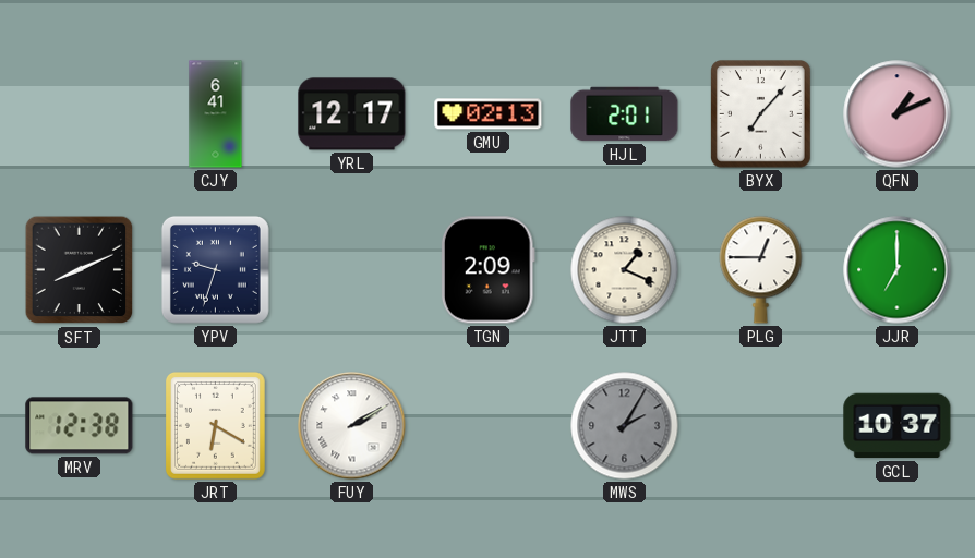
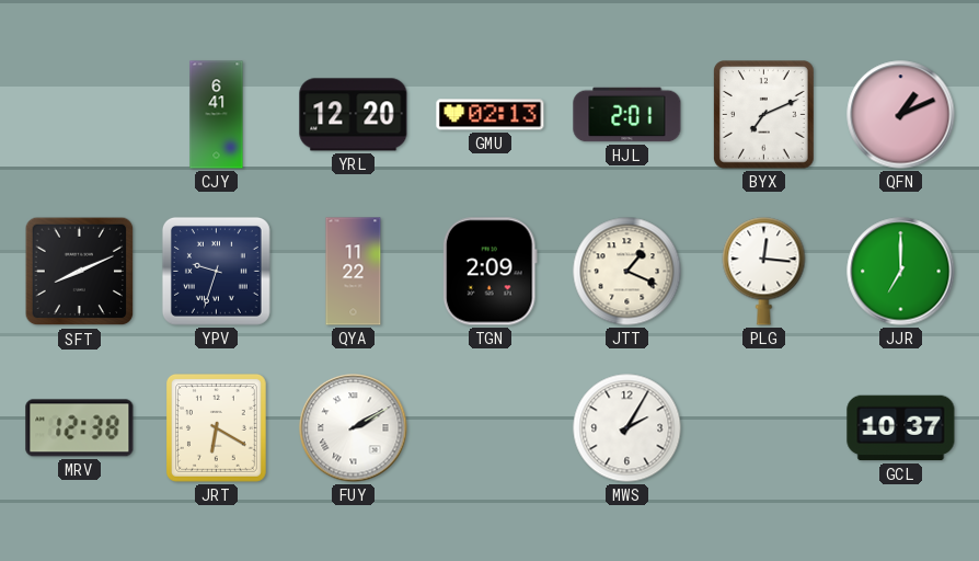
YRL: 12:17 -> 12:20
BYX: 7:07 -> 7:11
QYA: none -> 11:22
PLG: 12:45 -> 12:16
MWS dial: grey -> white
